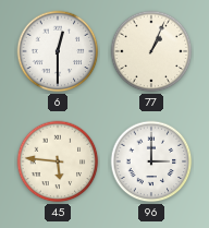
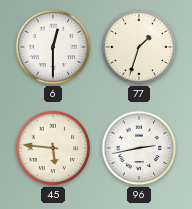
77: 1:04 -> 1:33
96: 3:00 -> 2:43
